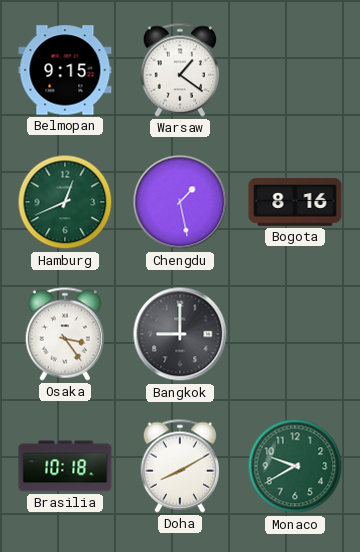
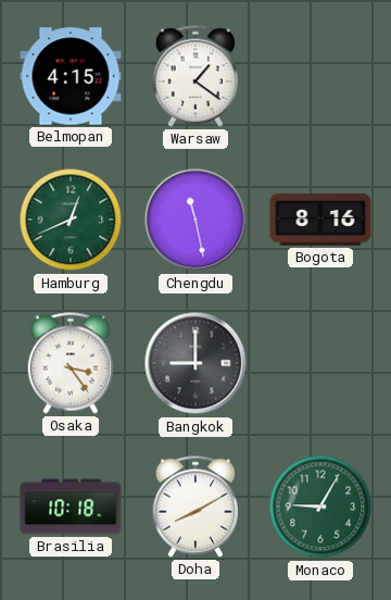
Belmopan: 9:15 -> 4:15
Chengdu: 1:28 -> 11:28
Monaco: 9:40 -> 9:05
